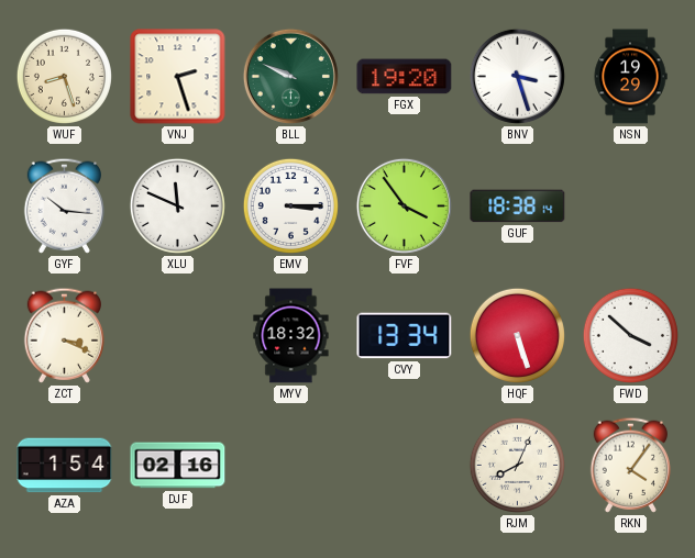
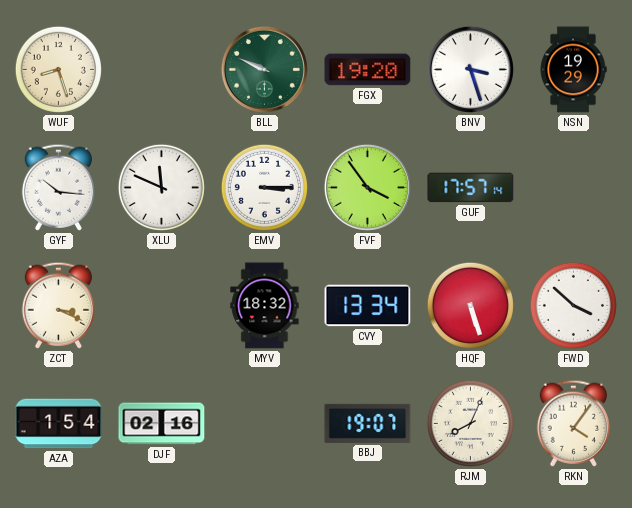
VNJ: 2:27 -> none
GUF: 18:38 -> 17:57
BBJ: none -> 19:07
